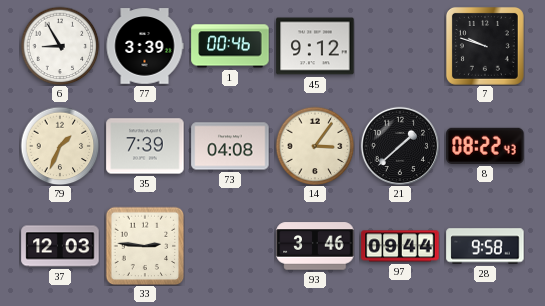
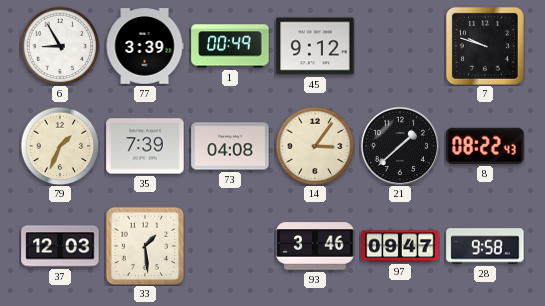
1: 00:46 -> 00:49
33: 2:46 -> 1:29
97: 09:44 -> 09:47
